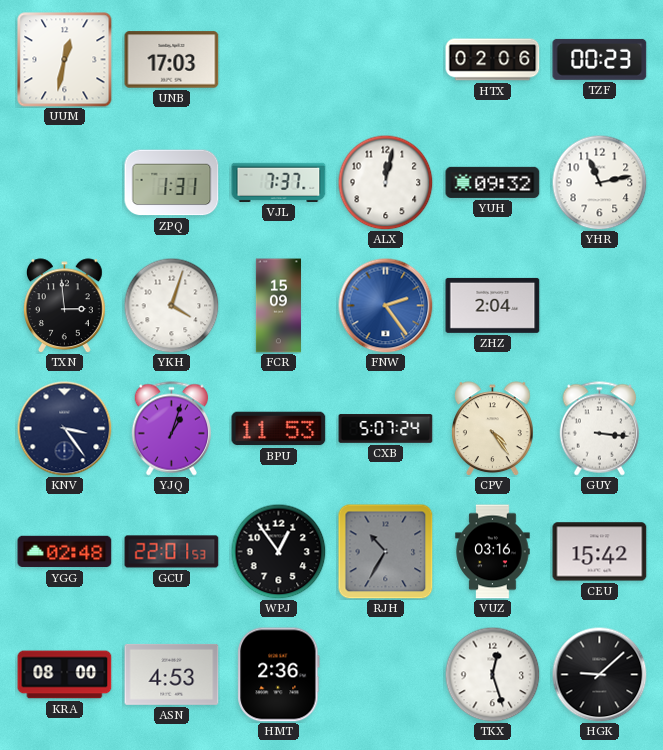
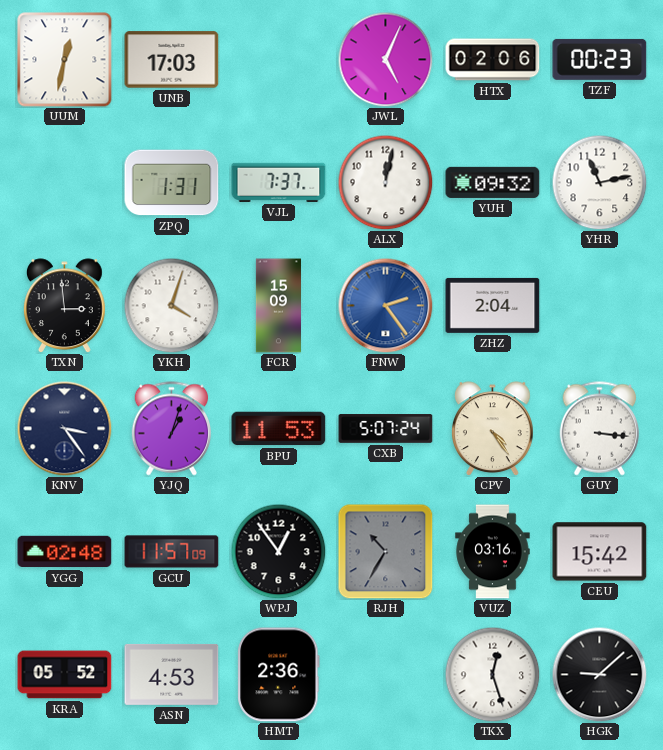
JWL: none -> 5:04
GCU: 22:01 -> 11:57
KRA: 08:00 -> 05:52
